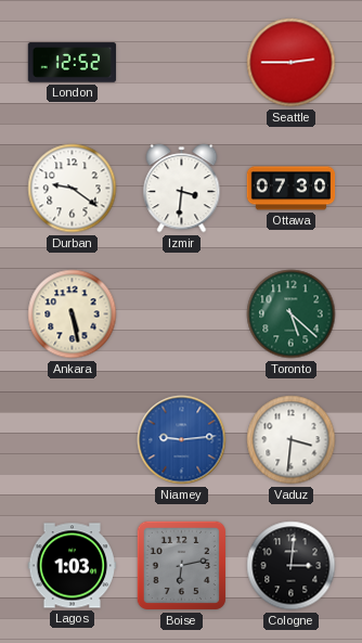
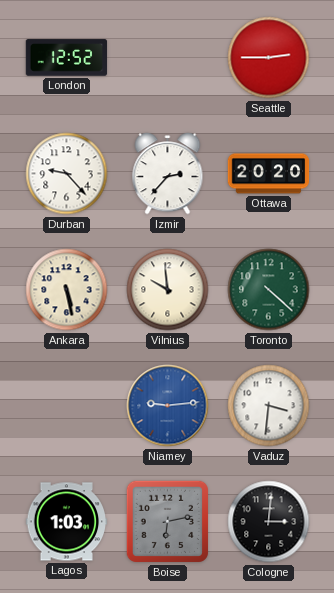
Durban: 9:21 -> 9:23
Izmir: 3:31 -> 2:37
Ottawa: 07:30 -> 20:20
Vilnius: none -> 9:59
Toronto: 5:22 -> 4:22
